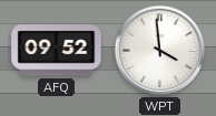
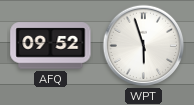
WPT: 3:59 -> 5:57
